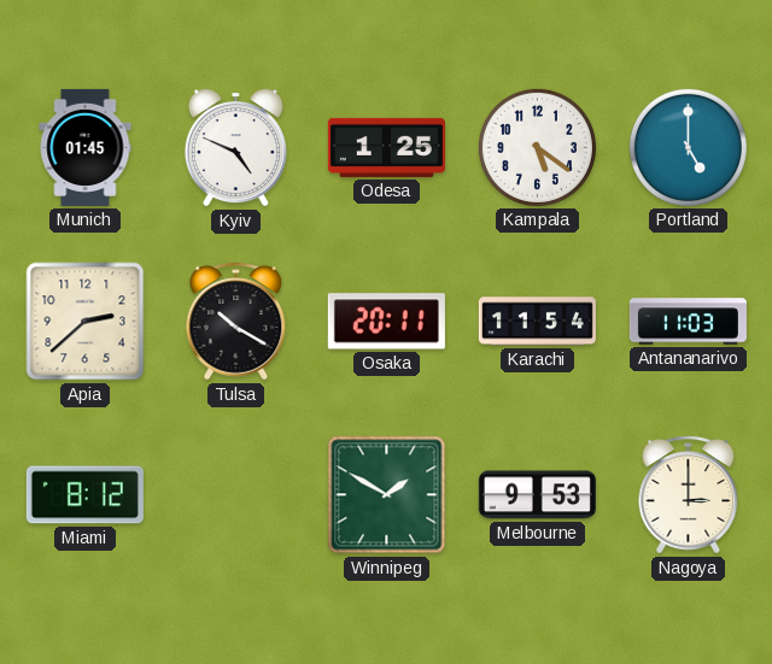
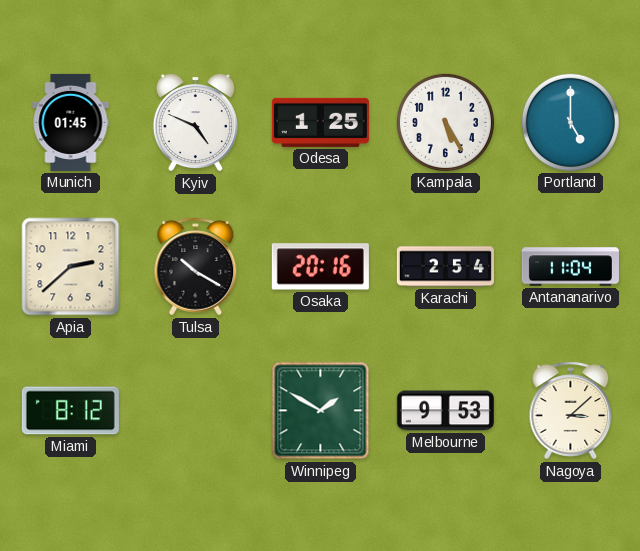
Kampala: 5:21 -> 5:25
Osaka: 20:11 -> 20:16
Karachi: 11:54 -> 2:54
Antananarivo: 11:03 -> 11:04
Nagoya: 3:00 -> 3:08
